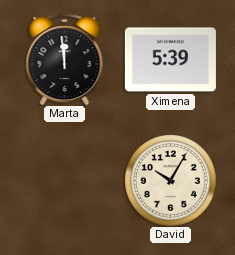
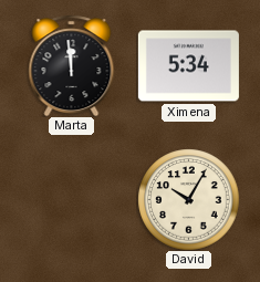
Ximena: 5:39 -> 5:34
